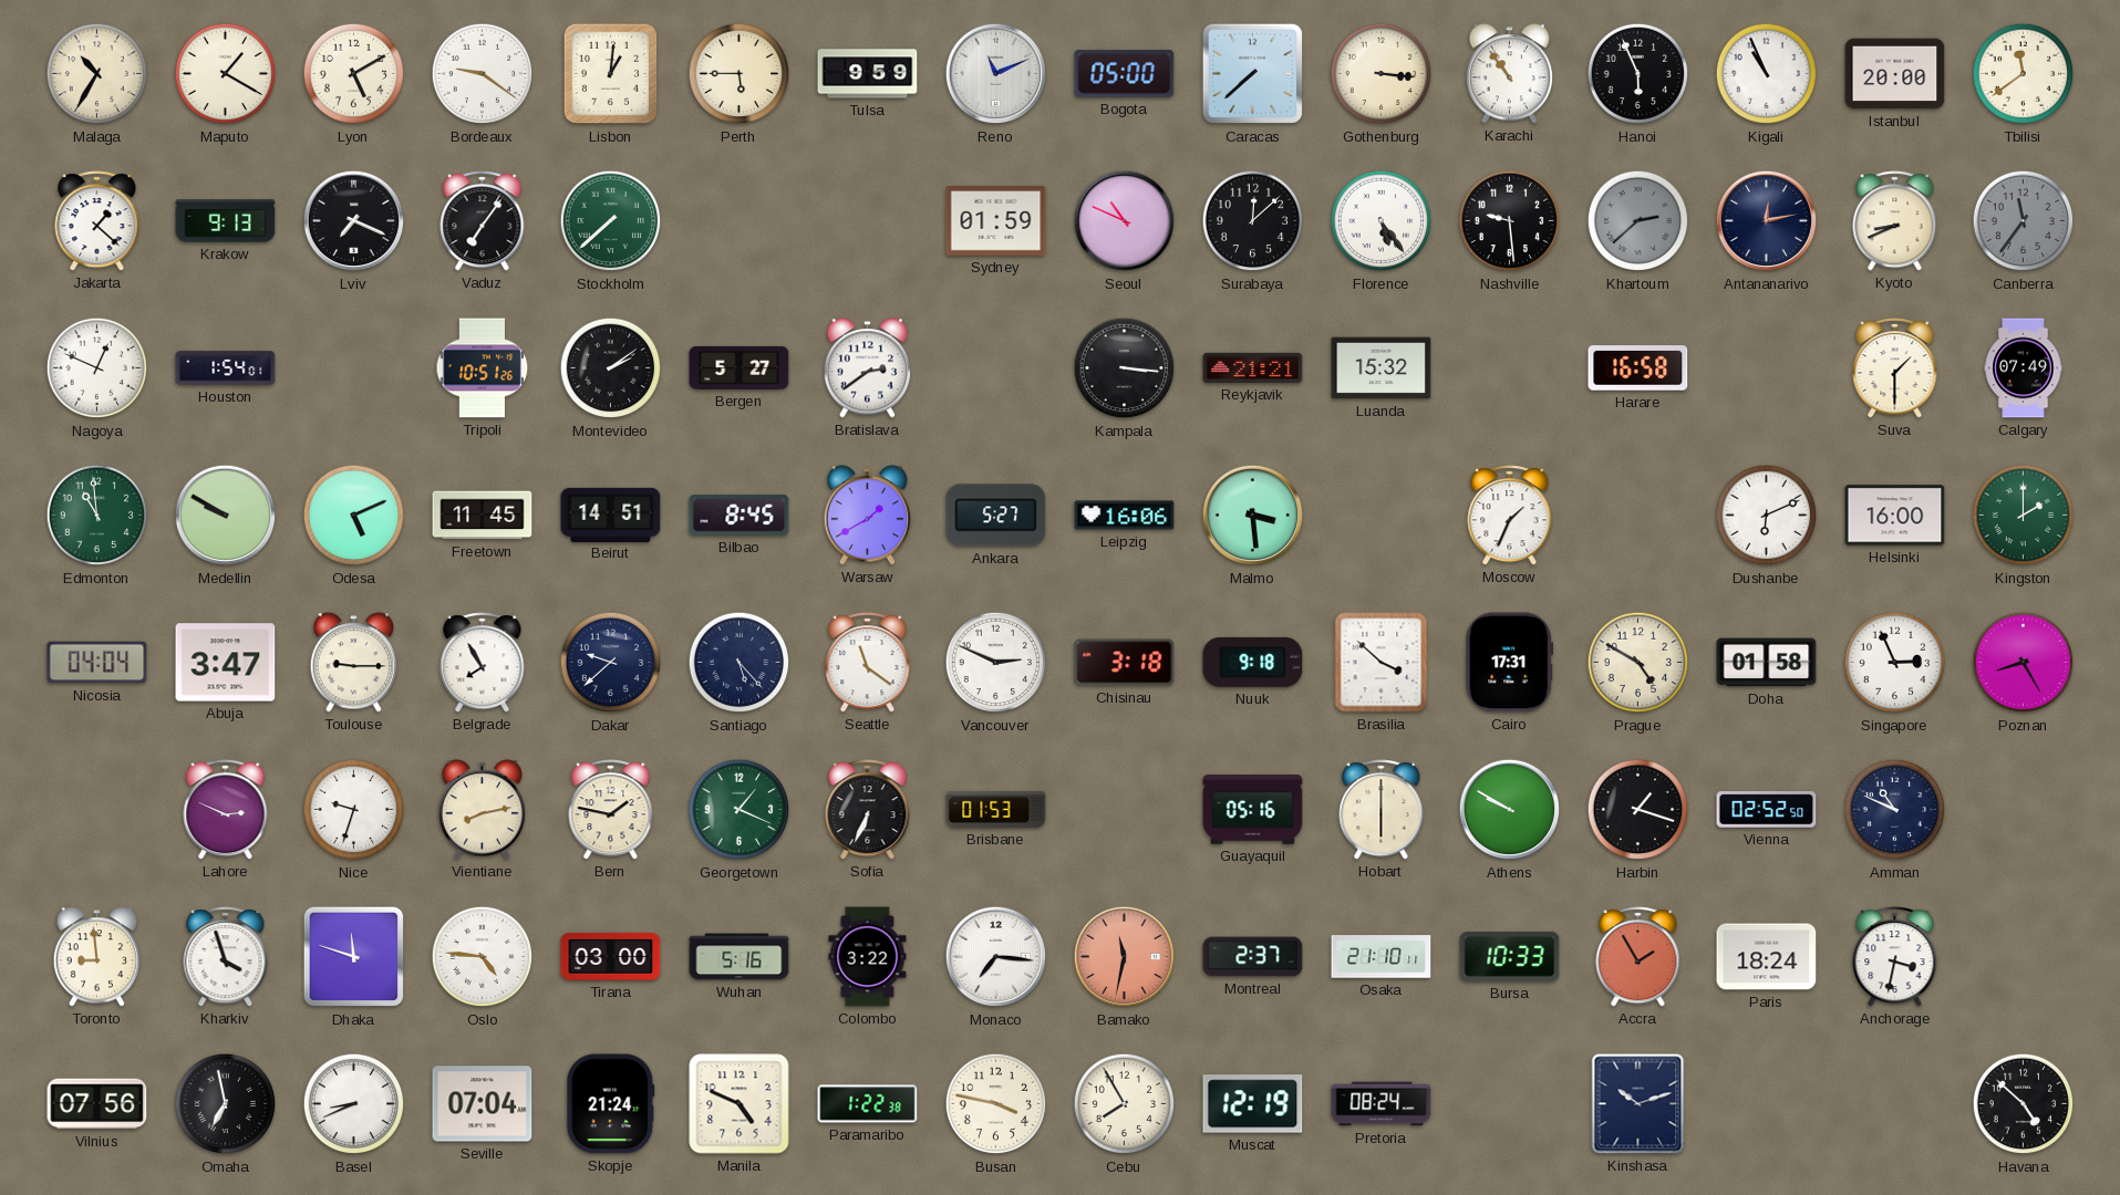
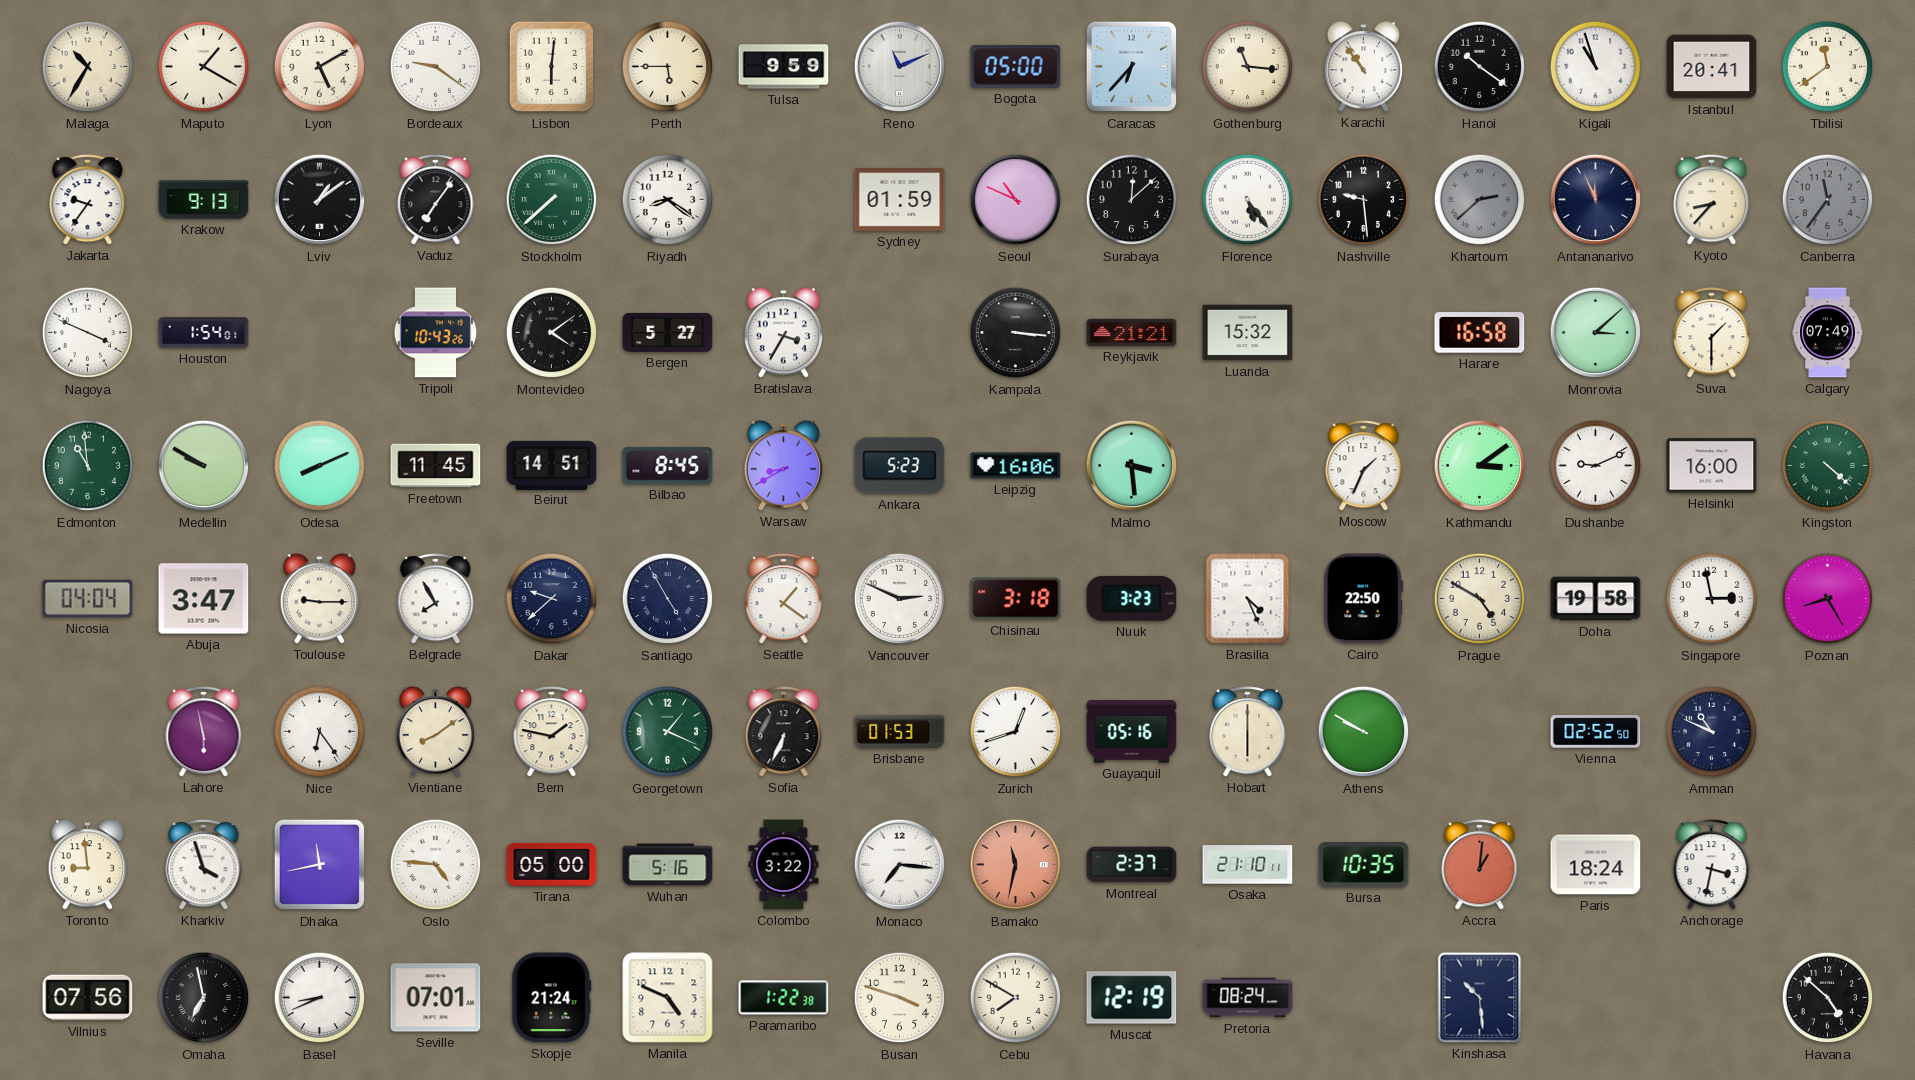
Lisbon: 1:01 -> 6:01
Caracas: 7:38 -> 6:37
Gothenburg: 3:16 -> 11:16
Hanoi: 5:56 -> 10:21
Kigali: 10:56 -> 10:57
Istanbul: 20:00 -> 20:41
Jakarta: 1:22 -> 9:36
Lviv: 7:19 -> 1:09
Riyadh: none -> 8:21
Antananarivo: 12:13 -> 11:56
Kyoto: 8:41 -> 8:37
Nagoya: 12:49 -> 3:49
Tripoli: 10:51 -> 10:43
Montevideo: 2:09 -> 4:09
Bratislava: 2:39 -> 3:35
Monrovia: none -> 3:08
Odesa: 5:11 -> 8:11
Warsaw: 1:40 -> 8:40
Ankara: 5:27 -> 5:23
Kathmandu: none -> 3:09
Dushanbe: 6:11 -> 9:11
Kingston: 2:00 -> 4:22
Santiago: 5:23 -> 4:55
Seattle: 11:21 -> 1:21
Nuuk: 9:18 -> 3:23
Brasilia: 3:52 -> 4:26
Cairo: 17:31 -> 22:50
Doha: 01:58 -> 19:58
Singapore: 2:56 -> 2:58
Lahore: 2:49 -> 5:58
Nice: 9:33 -> 6:24
Vientiane: 8:13 -> 8:09
Zurich: none -> 12:42
Harbin: 1:18 -> none
Dhaka: 11:48 -> 11:43
Tirana: 03:00 -> 05:00
Bursa: 10:33 -> 10:35
Accra: 1:55 -> 1:01
Seville: 07:04 -> 07:01
Busan: 3:47 -> 3:48
Cebu: 7:55 -> 7:50
Kinshasa: 10:12 -> 10:29
